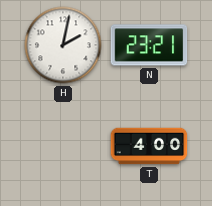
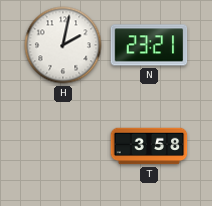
T: 4:00 -> 3:58
